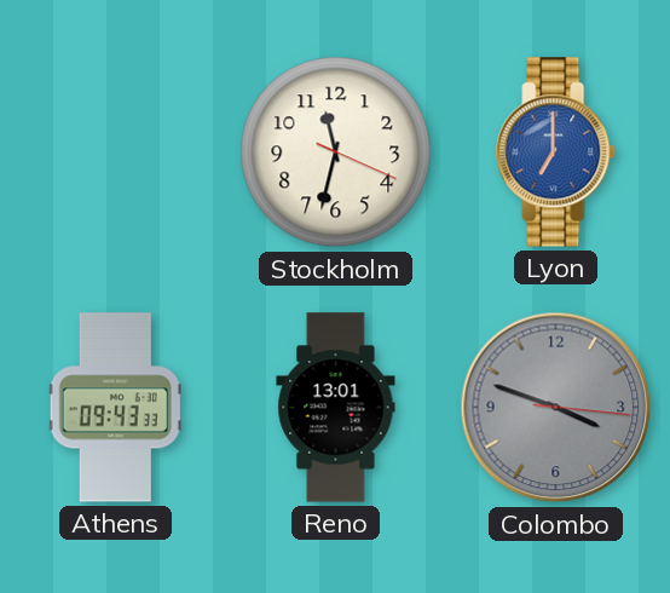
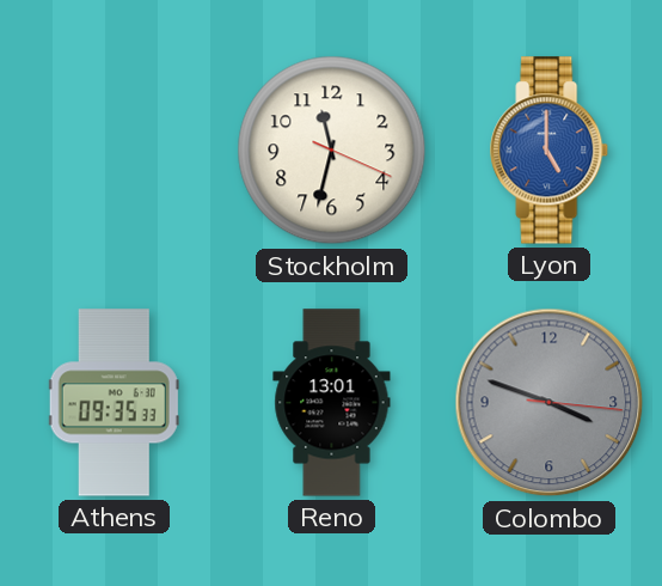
Lyon: 7:00 -> 5:00
Athens: 09:43 -> 09:35
